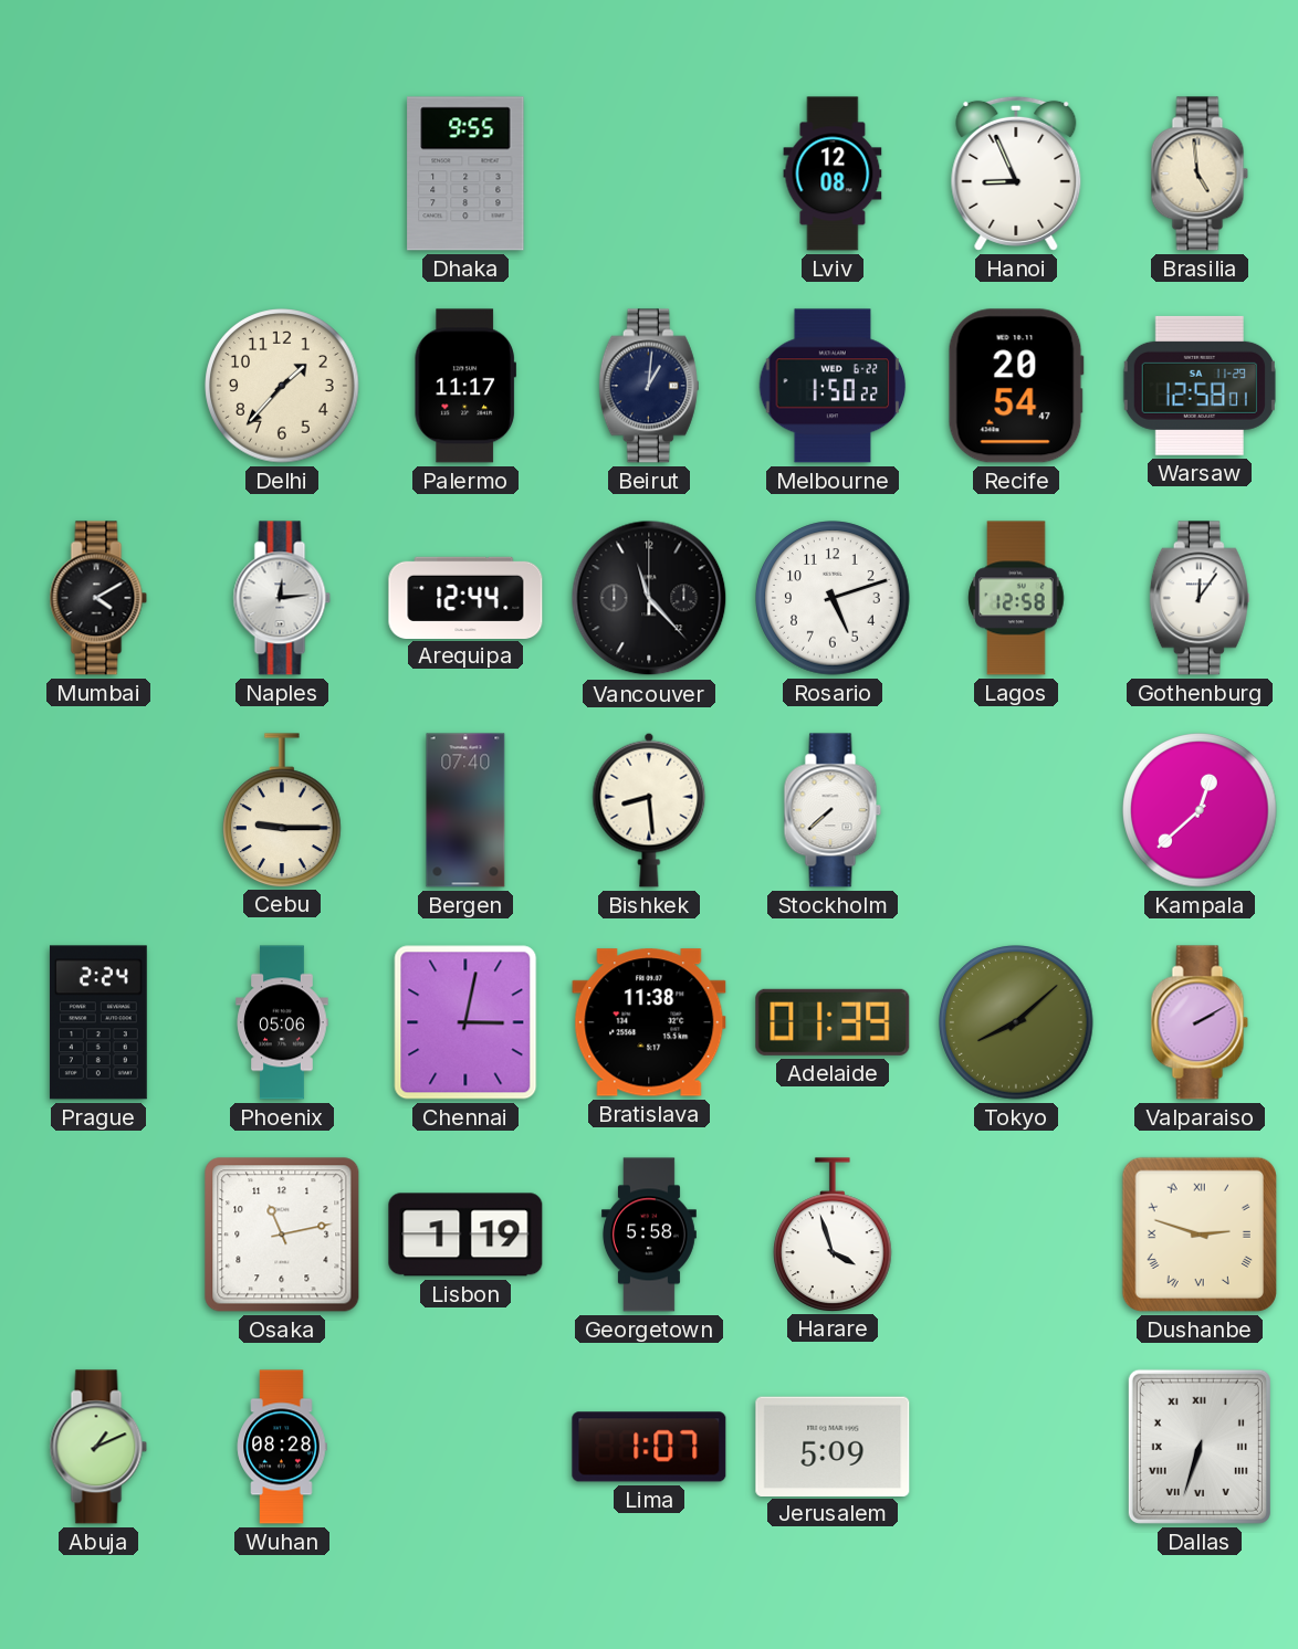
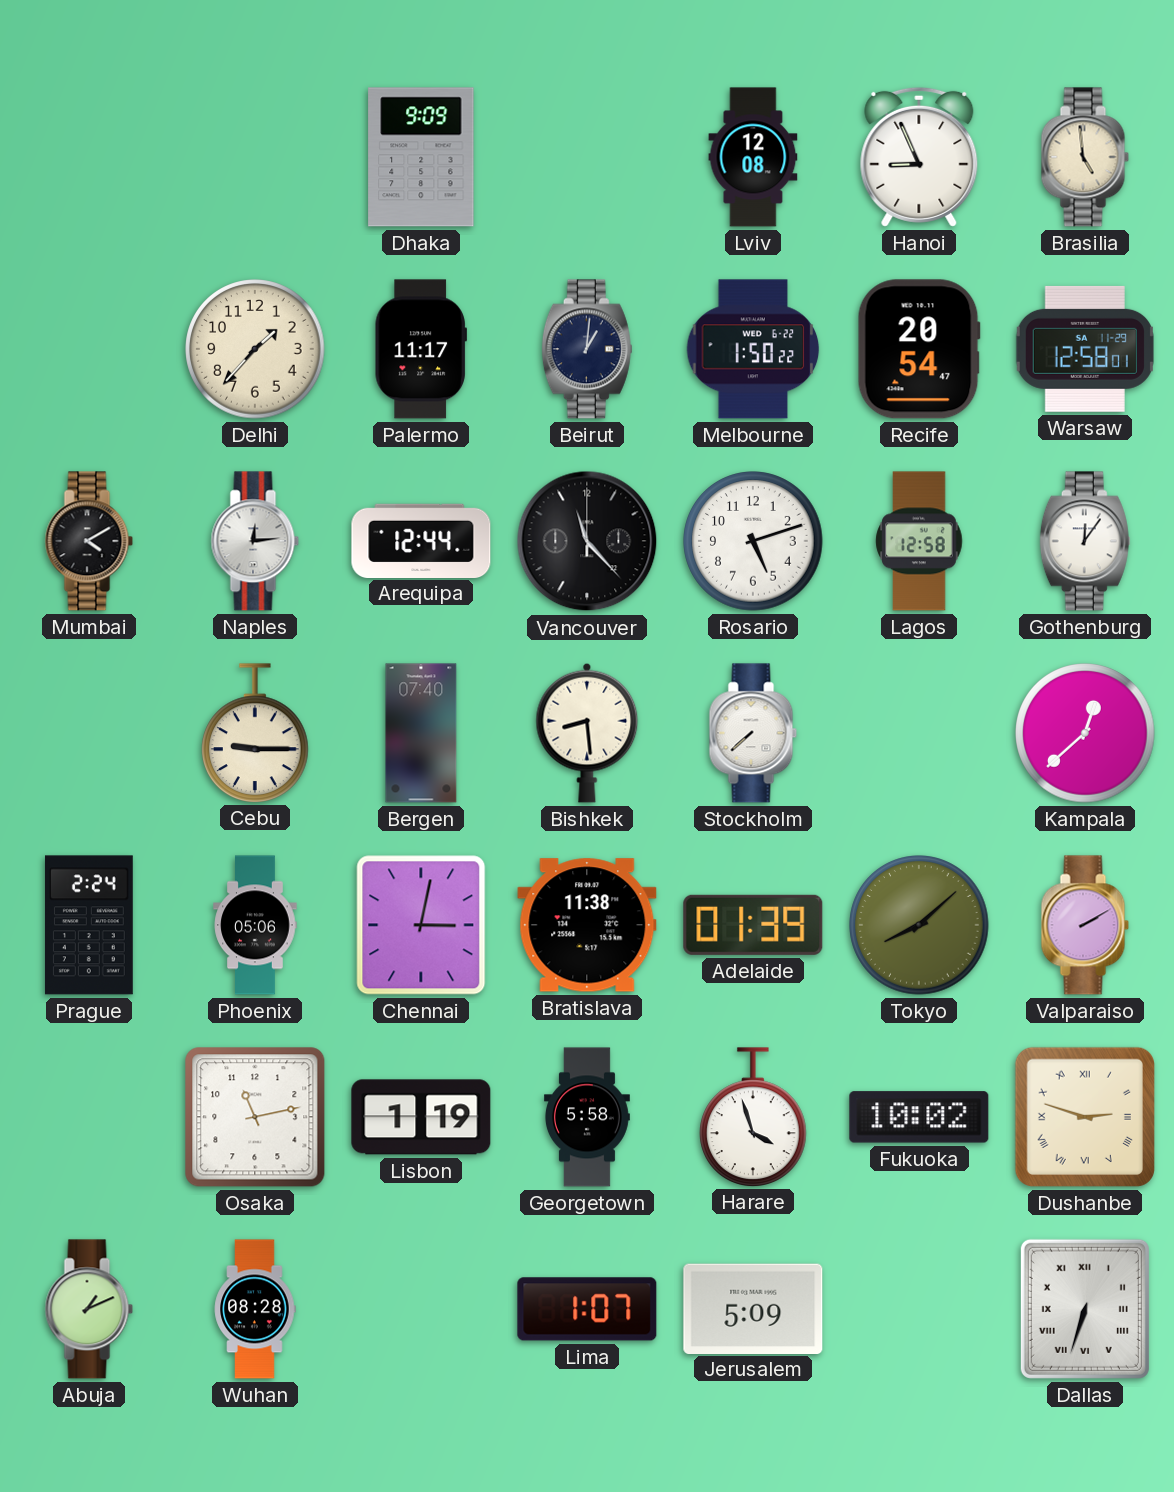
Dhaka: 9:55 -> 9:09
Fukuoka: none -> 10:02
